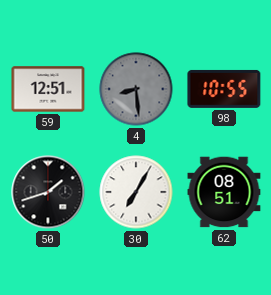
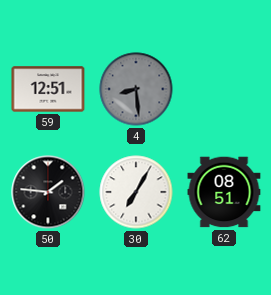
98: 10:55 -> none
50: 1:42 -> 1:46
